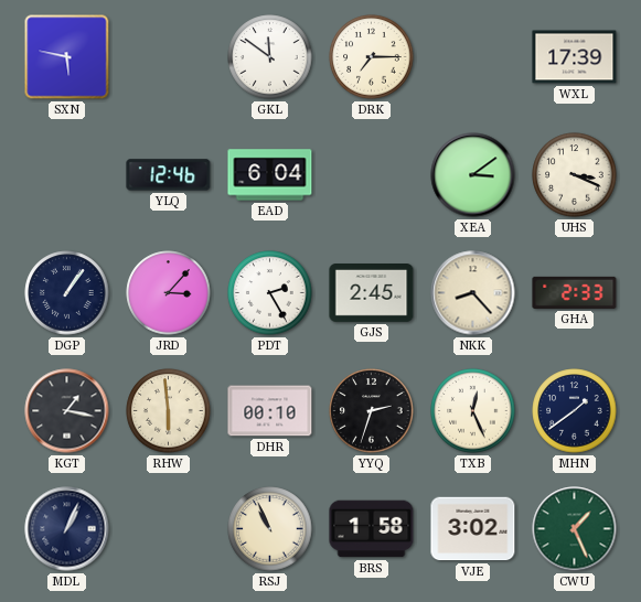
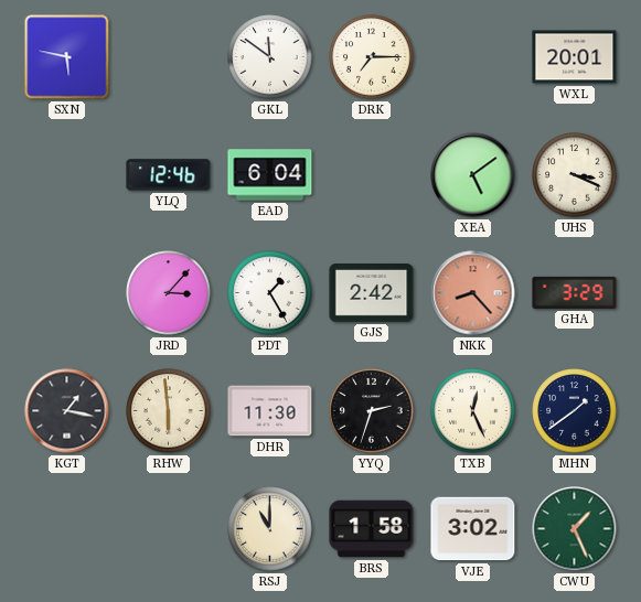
WXL: 17:39 -> 20:01
XEA: 3:09 -> 5:09
DGP: 1:06 -> none
PDT: 2:25 -> 1:25
GJS: 2:45 -> 2:42
NKK dial: cream -> salmon
GHA: 2:33 -> 3:29
DHR: 00:10 -> 11:30
MDL: 1:04 -> none
RSJ: 10:56 -> 11:00
